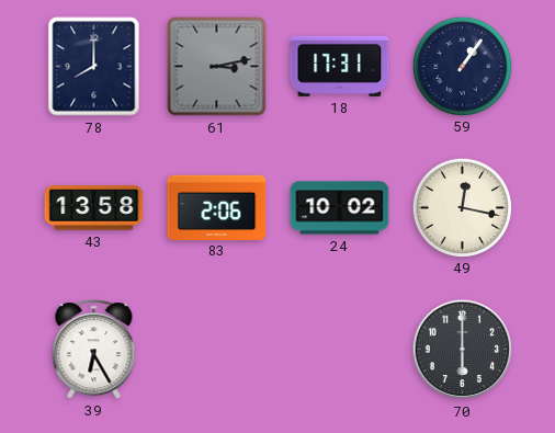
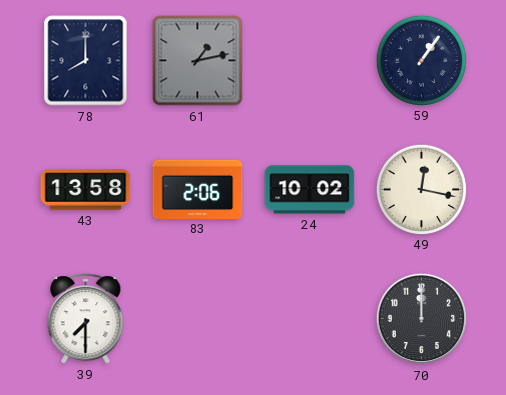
61: 3:13 -> 1:13
18: 17:31 -> none
39: 6:25 -> 7:30
70: 6:00 -> 12:00
